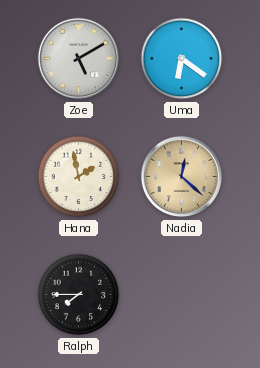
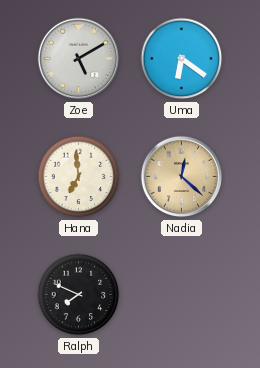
Hana: 1:58 -> 6:59
Ralph: 7:45 -> 7:49
